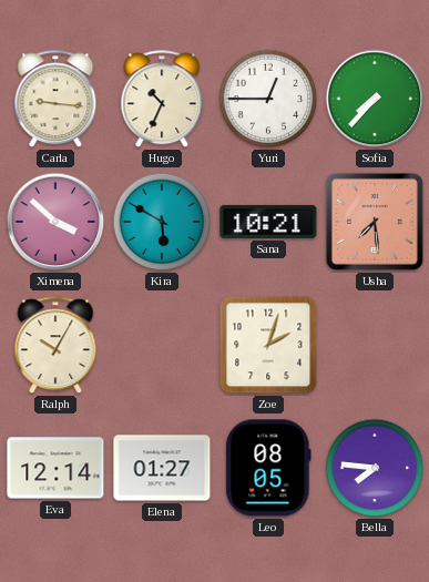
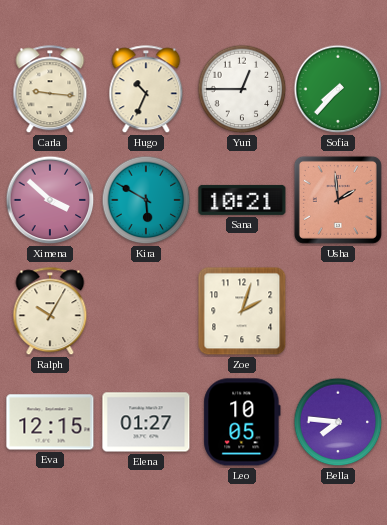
Usha: 7:29 -> 1:59
Eva: 12:14 -> 12:15
Leo: 08:05 -> 10:05
